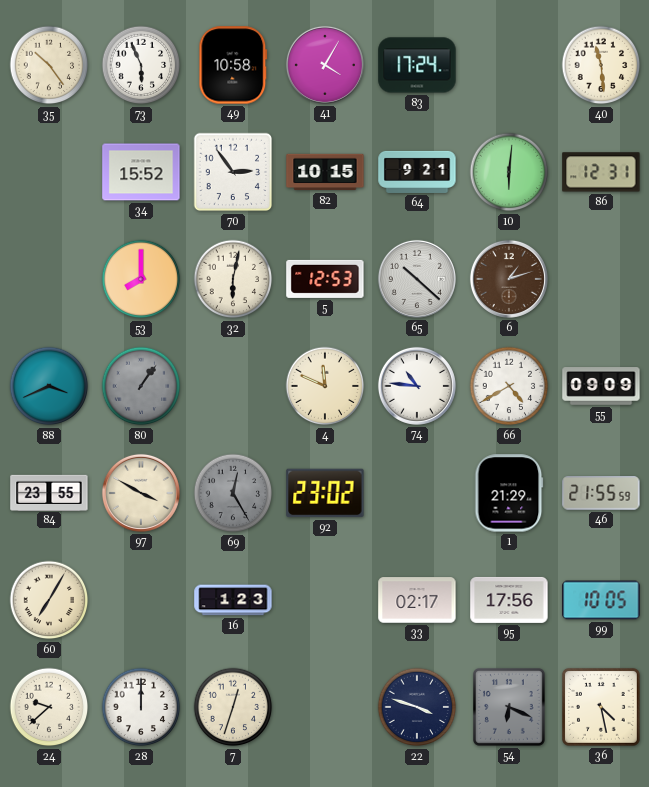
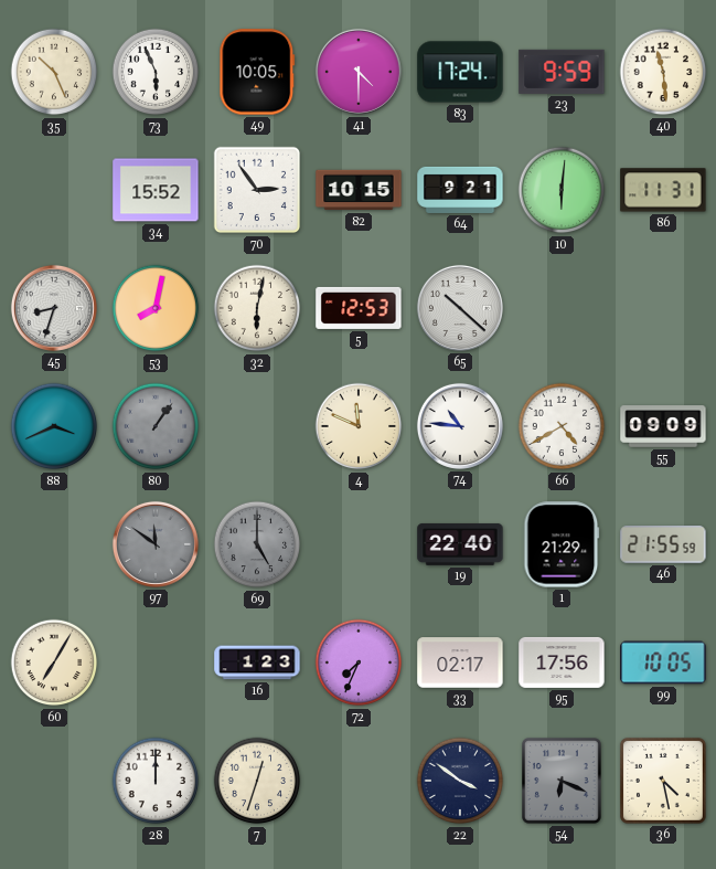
35: 10:24 -> 10:26
49: 10:58 -> 10:05
41: 4:05 -> 4:30
23: none -> 9:59
86: 12:31 -> 11:31
45: none -> 8:33
53: 8:00 -> 8:02
6: 1:12 -> none
84: 23:55 -> none
97: 3:50 -> 11:51
97 dial: cream -> grey
69: 12:25 -> 5:00
92: 23:02 -> none
19: none -> 22:40
72: none -> 7:34
24: 9:38 -> none
22: 3:48 -> 3:51
